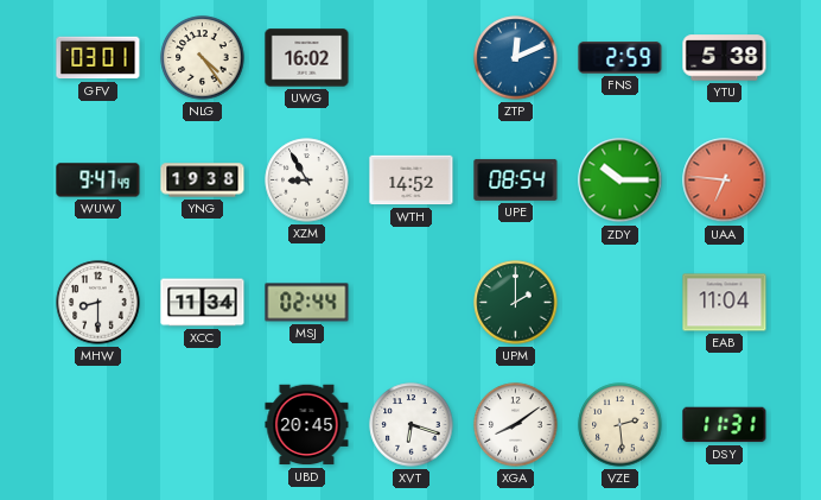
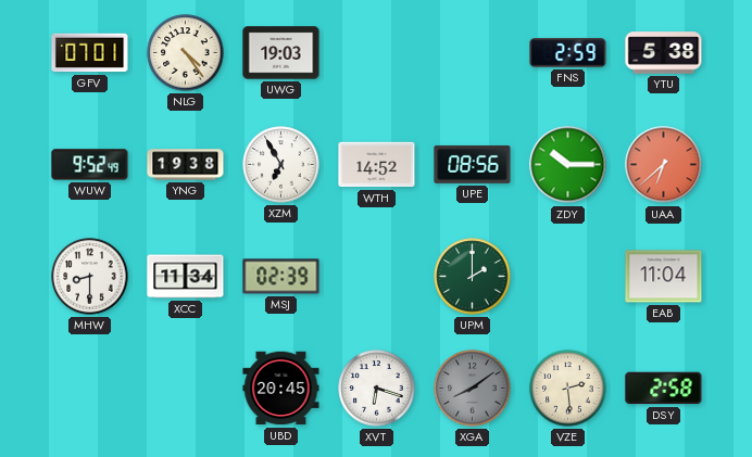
GFV: 03:01 -> 07:01
UWG: 16:02 -> 19:03
ZTP: 12:11 -> none
WUW: 9:47 -> 9:52
XZM: 8:55 -> 6:55
UPE: 08:54 -> 08:56
UAA: 6:46 -> 6:38
MSJ: 02:44 -> 02:39
XGA dial: white -> grey
DSY: 11:31 -> 2:58
